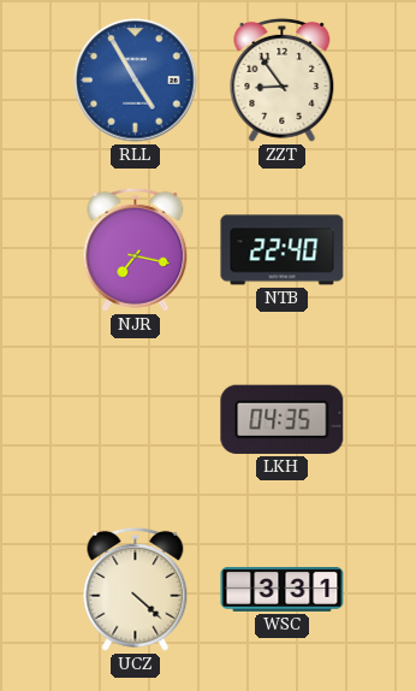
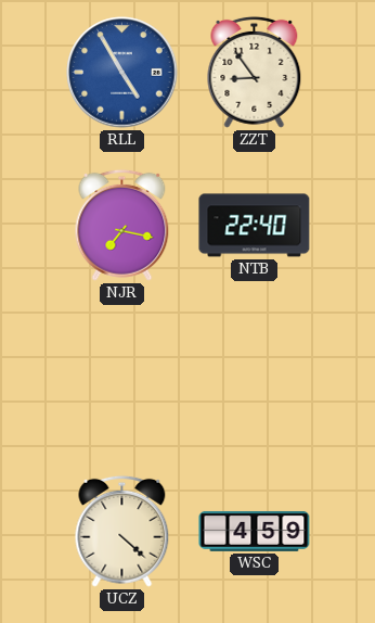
LKH: 04:35 -> none
WSC: 3:31 -> 4:59
